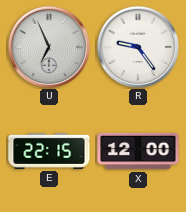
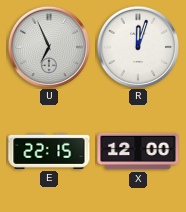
R: 9:24 -> 12:03
